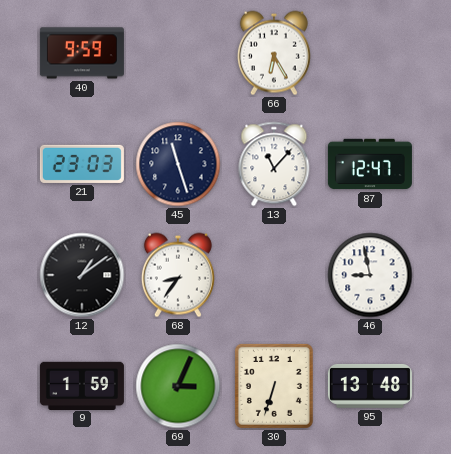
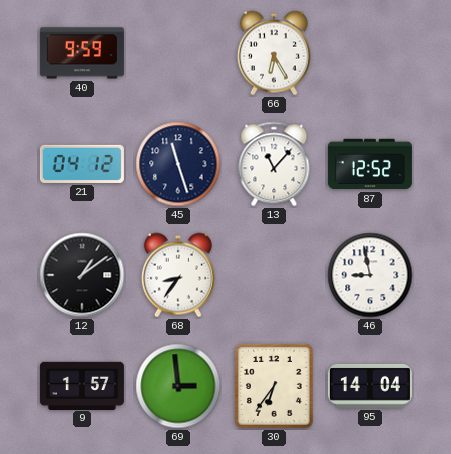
21: 23:03 -> 04:12
87: 12:47 -> 12:52
9: 1:59 -> 1:57
69: 3:04 -> 2:59
30: 6:33 -> 6:36
95: 13:48 -> 14:04
